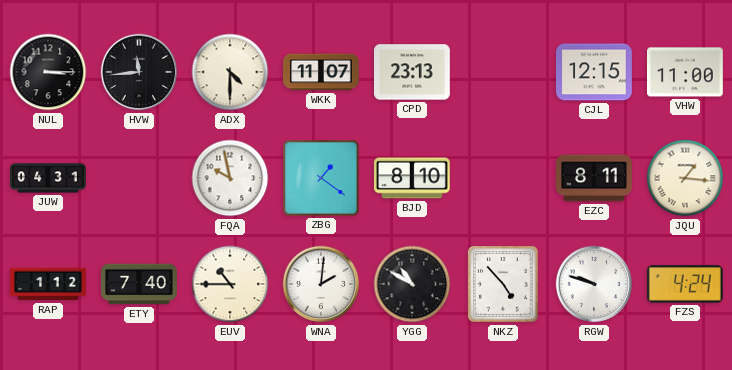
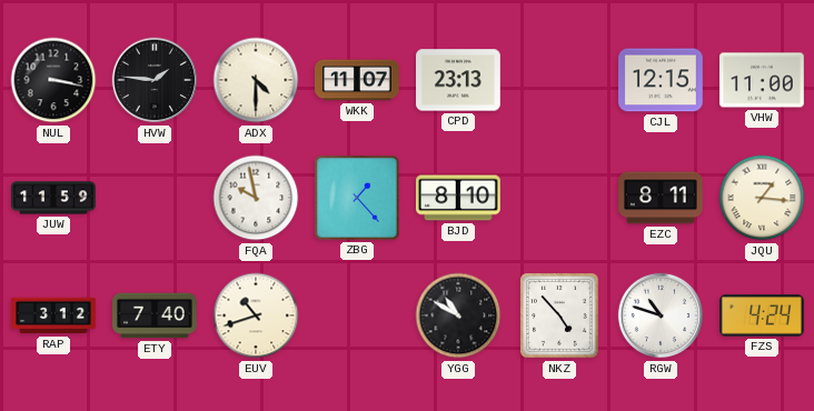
NUL: 3:15 -> 3:17
HVW: 11:44 -> 1:46
JUW: 04:31 -> 11:59
ZBG: 1:21 -> 1:23
RAP: 1:12 -> 3:12
EUV: 10:45 -> 10:42
WNA: 2:01 -> none
RGW: 9:48 -> 10:48
